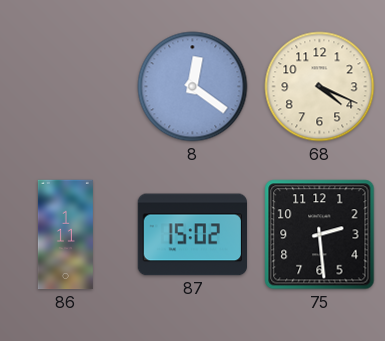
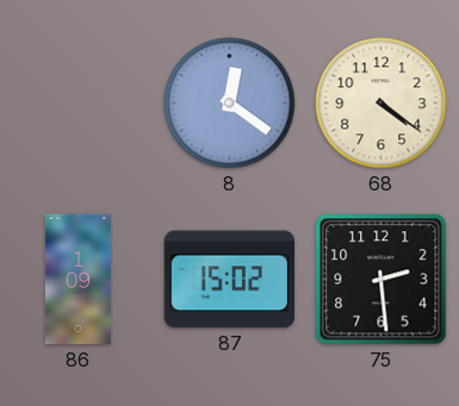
68: 4:19 -> 4:21
86: 1:11 -> 1:09
